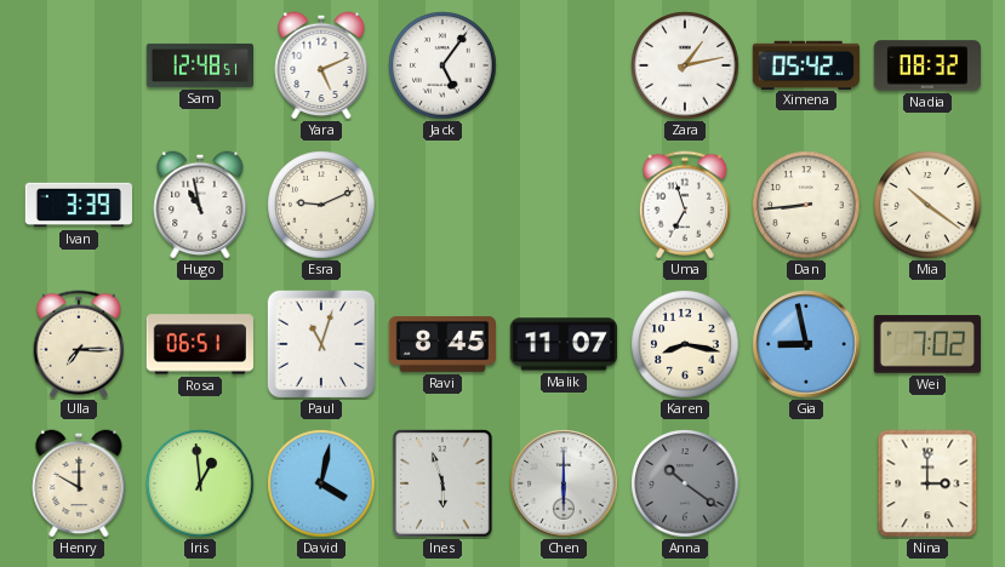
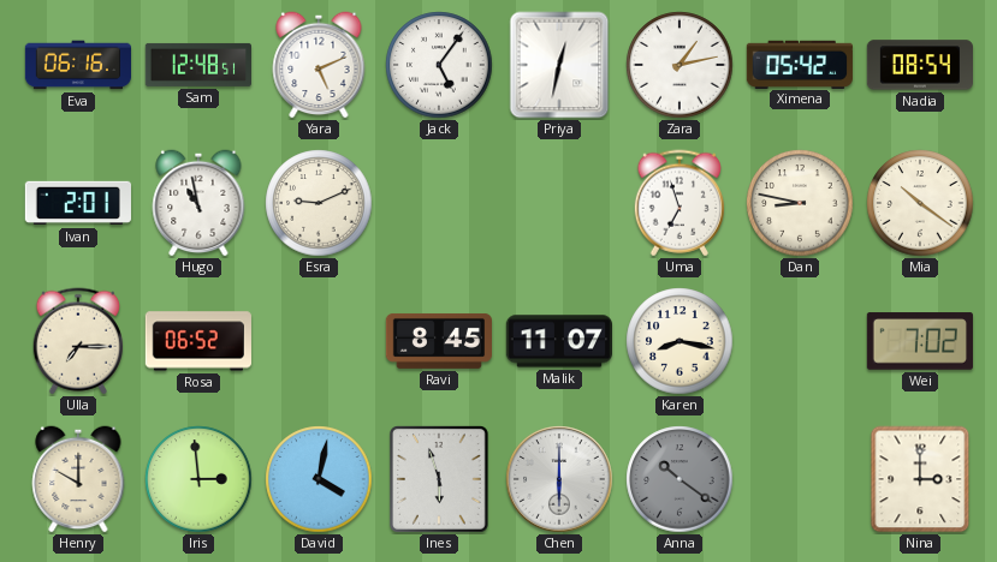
Eva: none -> 06:16
Priya: none -> 12:32
Nadia: 08:32 -> 08:54
Ivan: 3:39 -> 2:01
Dan: 8:44 -> 8:47
Rosa: 06:51 -> 06:52
Paul: 11:03 -> none
Gia: 8:58 -> none
Iris: 12:59 -> 2:59
